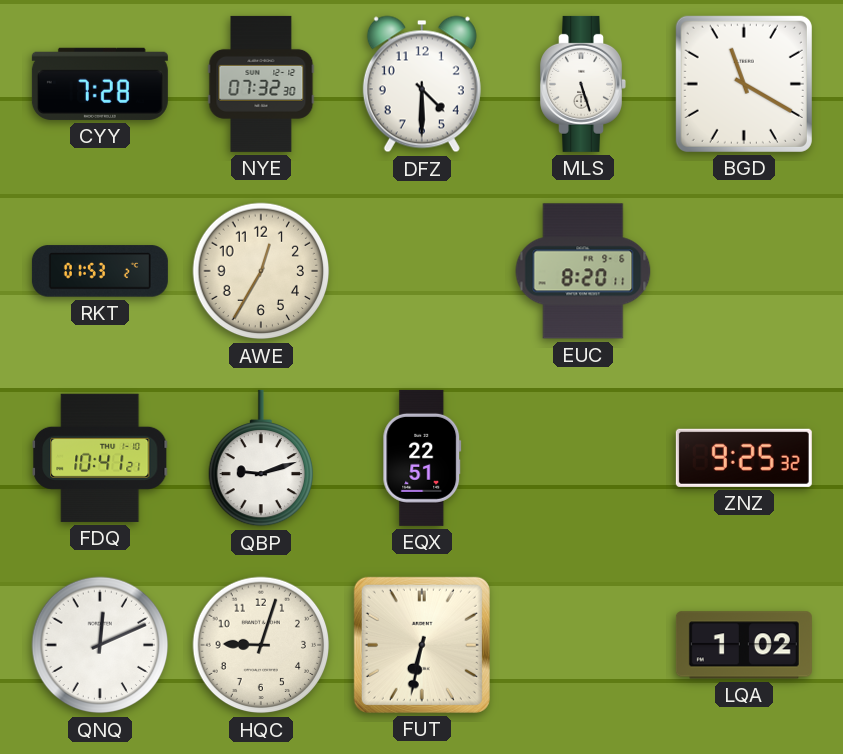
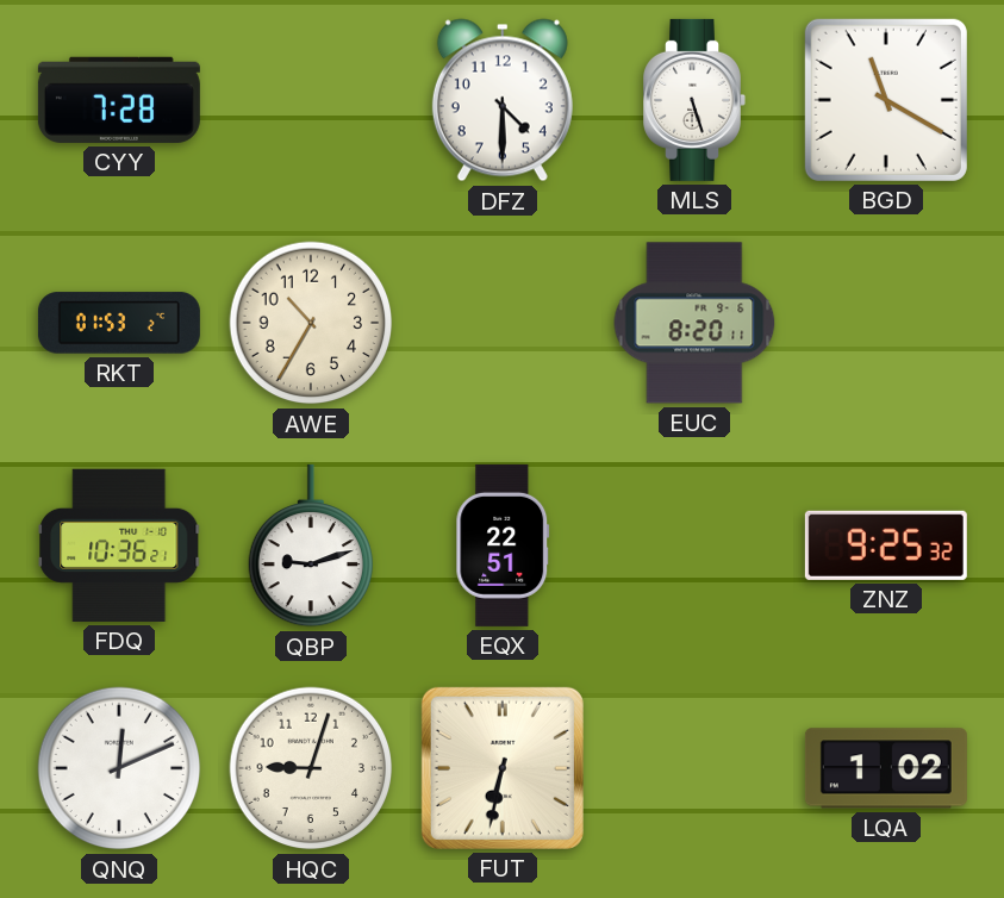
NYE: 07:32 -> none
AWE: 12:35 -> 10:35
FDQ: 10:41 -> 10:36
